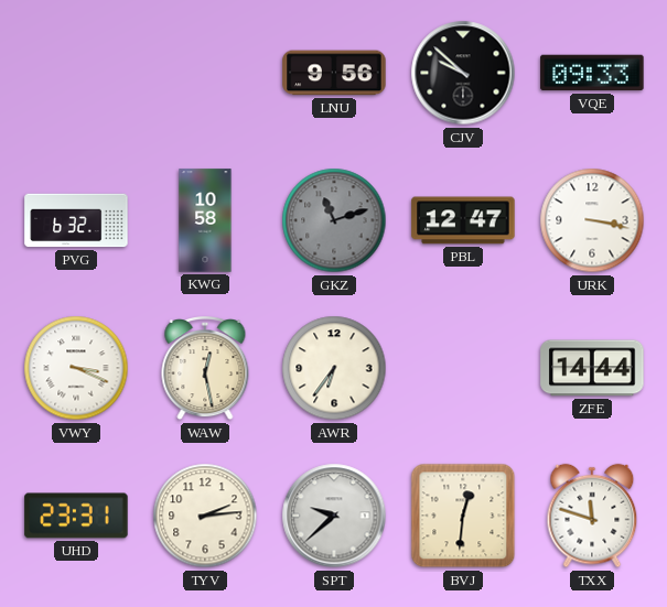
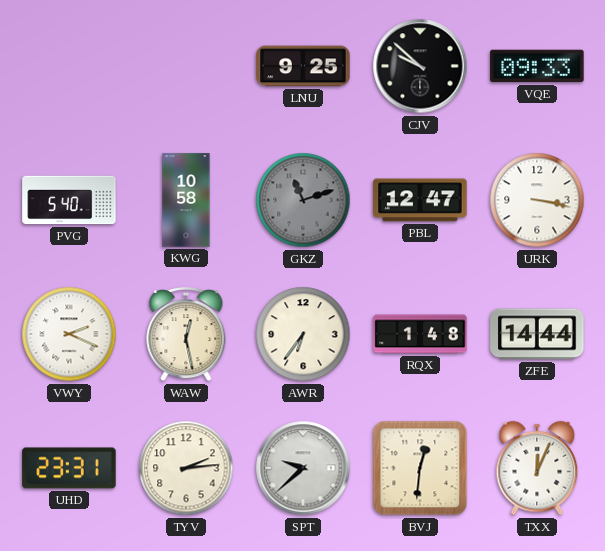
LNU: 9:56 -> 9:25
PVG: 6:32 -> 5:40
VWY: 3:19 -> 2:19
RQX: none -> 1:48
TXX: 11:48 -> 12:04
